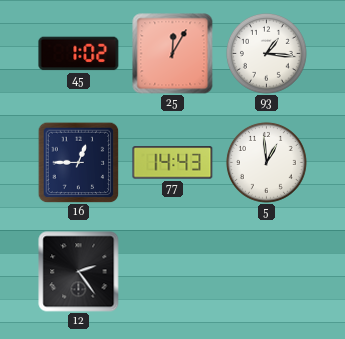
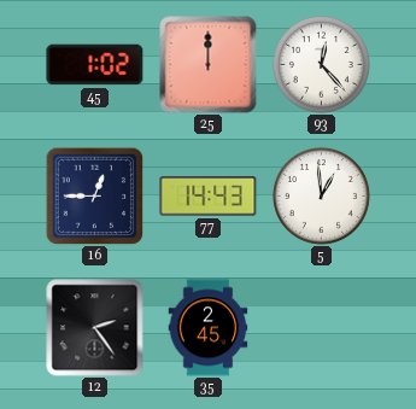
25: 12:05 -> 12:00
93: 1:16 -> 12:23
35: none -> 2:45
